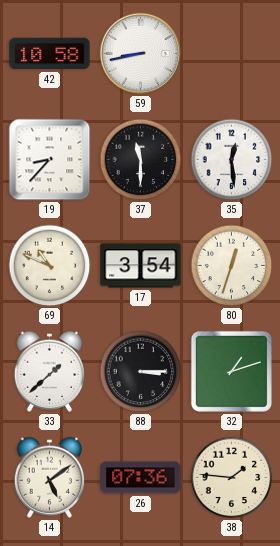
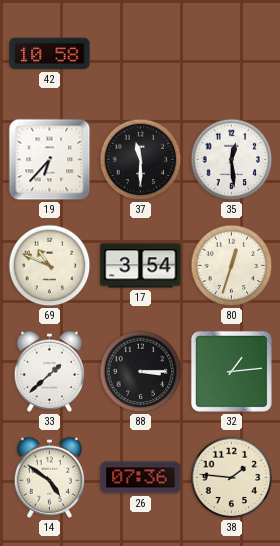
59: 8:43 -> none
19: 8:37 -> 6:37
32: 1:12 -> 1:14
14: 5:09 -> 4:51
